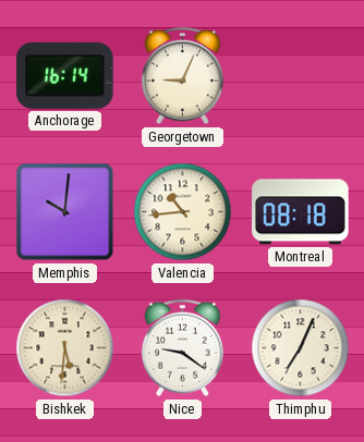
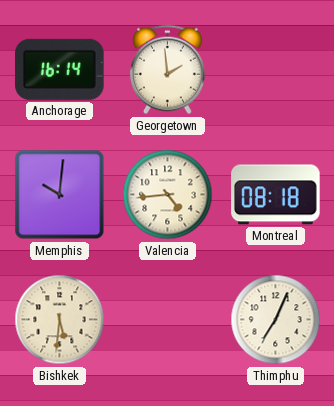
Georgetown: 9:04 -> 1:59
Valencia: 10:44 -> 4:44
Nice: 9:21 -> none
